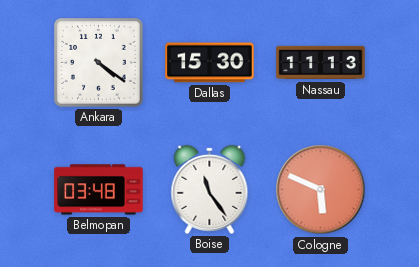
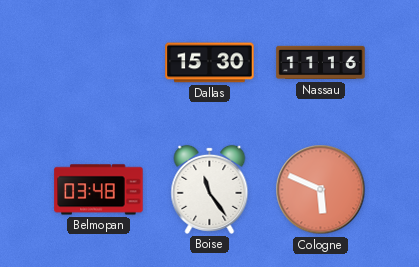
Ankara: 4:21 -> none
Nassau: 11:13 -> 11:16
